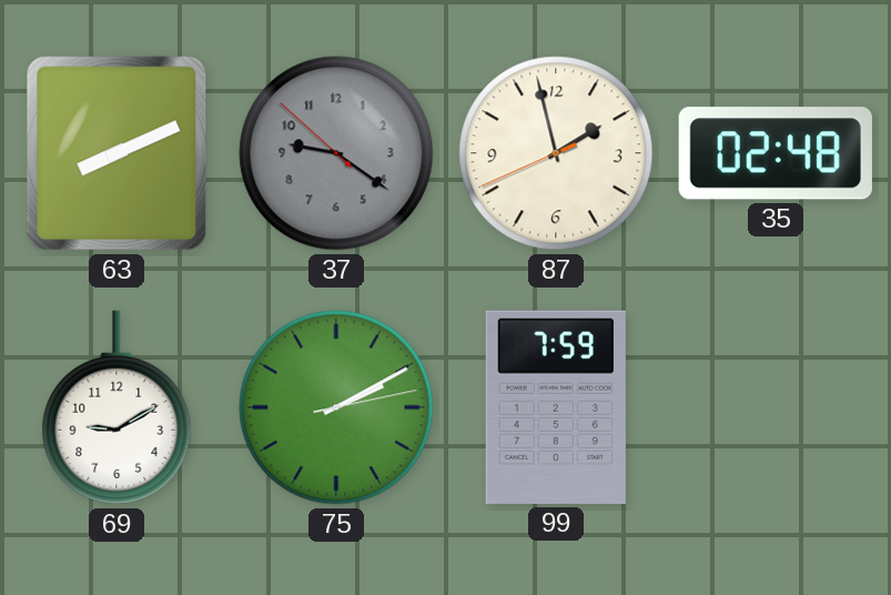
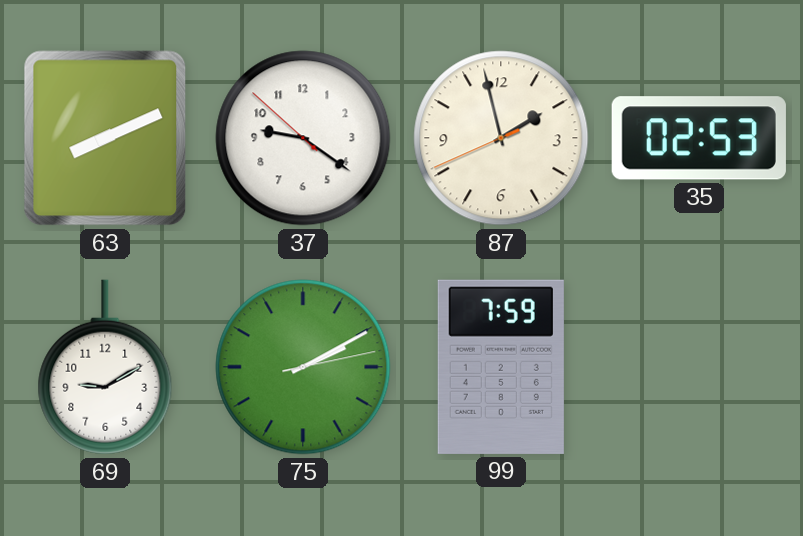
37 dial: grey -> white
35: 02:48 -> 02:53
